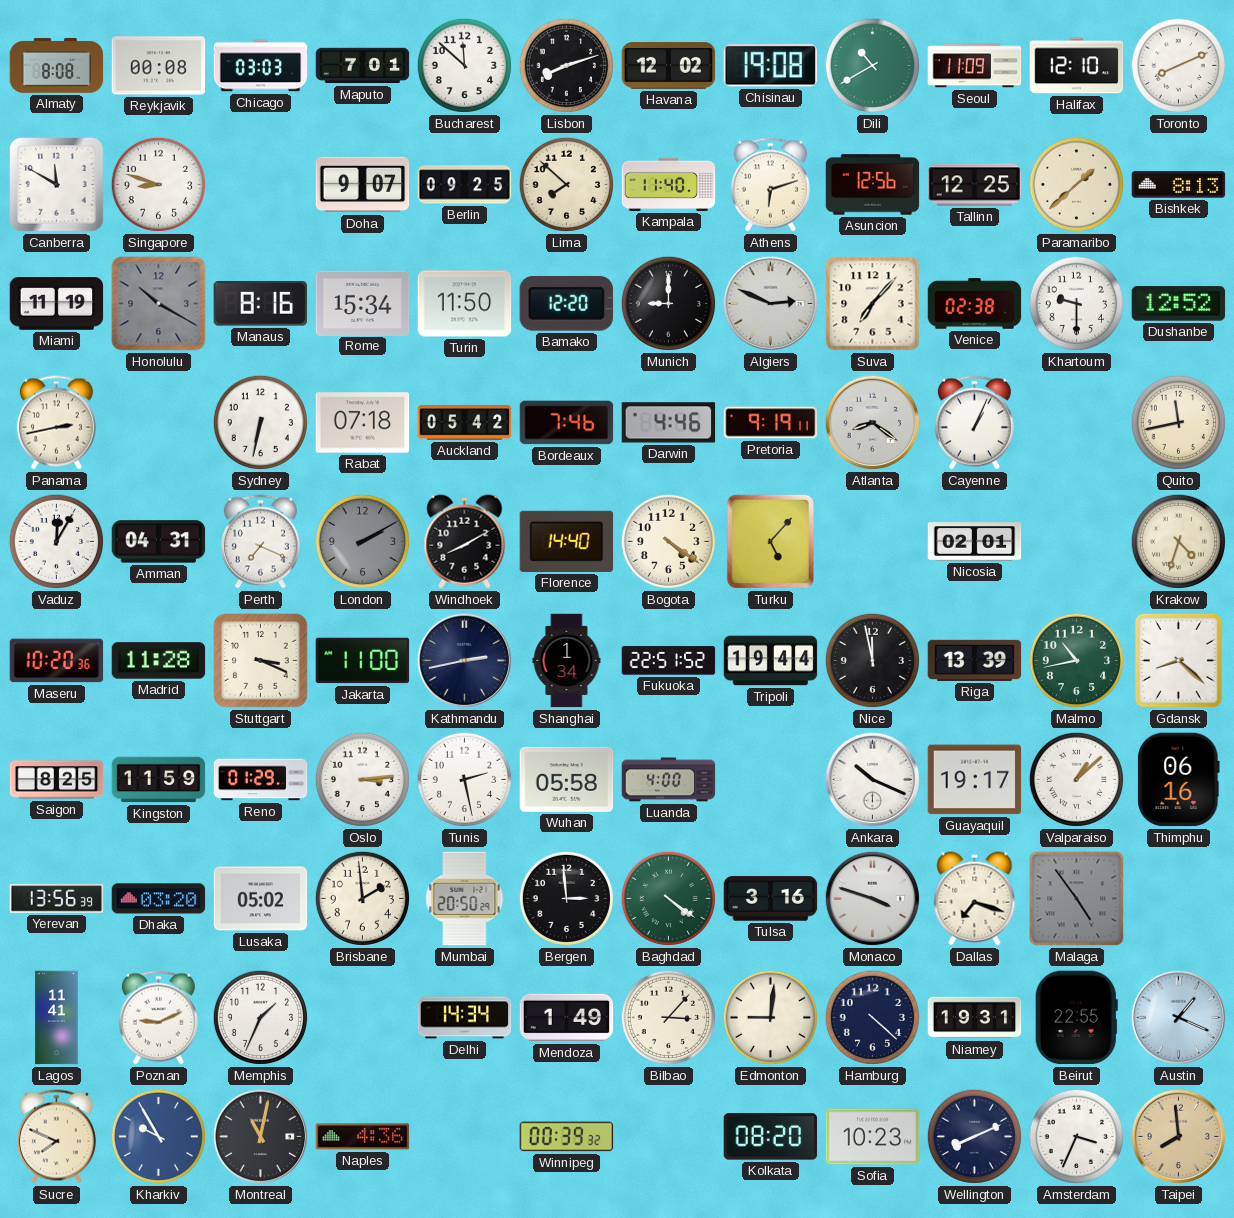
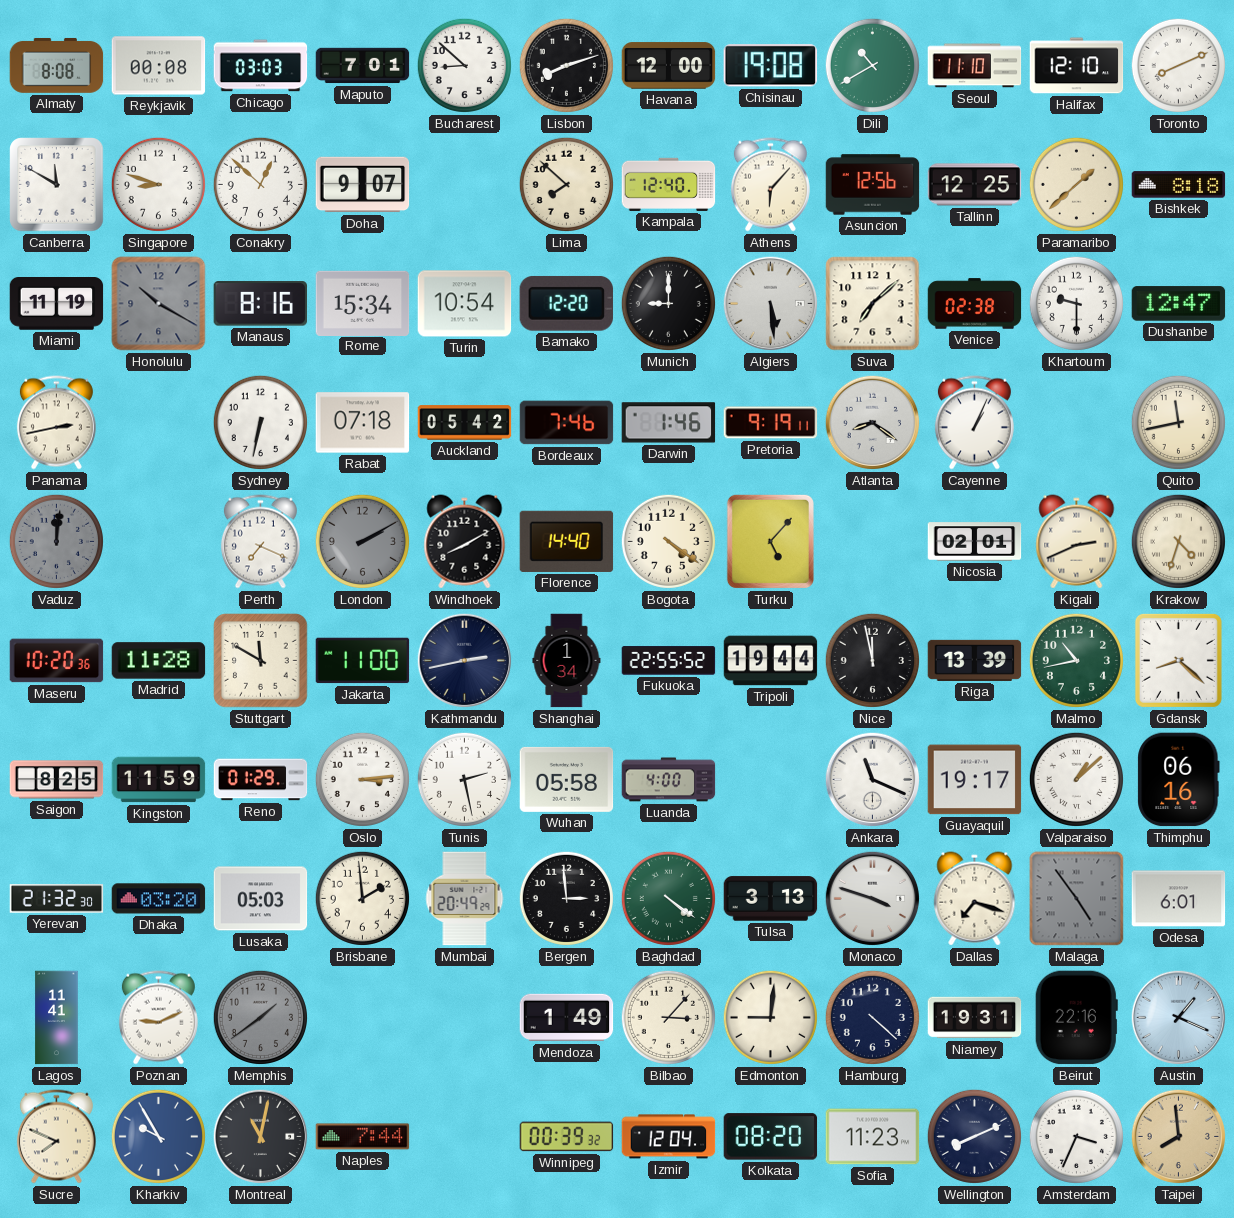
Bucharest: 11:52 -> 8:52
Havana: 12:02 -> 12:00
Seoul: 11:09 -> 11:10
Conakry: none -> 12:52
Berlin: 09:25 -> none
Kampala: 11:40 -> 12:40
Athens: 6:12 -> 6:07
Bishkek: 8:13 -> 8:18
Turin: 11:50 -> 10:54
Algiers: 2:49 -> 5:29
Suva: 7:07 -> 7:08
Dushanbe: 12:52 -> 12:47
Darwin: 4:46 -> 1:46
Vaduz: 12:05 -> 12:01
Vaduz dial: white -> grey
Amman: 04:31 -> none
Kigali: none -> 2:41
Stuttgart: 3:19 -> 11:50
Fukuoka: 22:51 -> 22:55
Ankara: 10:19 -> 11:19
Yerevan: 13:56 -> 21:32
Lusaka: 05:02 -> 05:03
Mumbai: 20:50 -> 20:49
Tulsa: 3:16 -> 3:13
Odesa: none -> 6:01
Memphis: 1:34 -> 1:39
Memphis dial: white -> grey
Delhi: 14:34 -> none
Beirut: 22:55 -> 22:16
Naples: 4:36 -> 7:44
Izmir: none -> 12:04
Sofia: 10:23 -> 11:23
